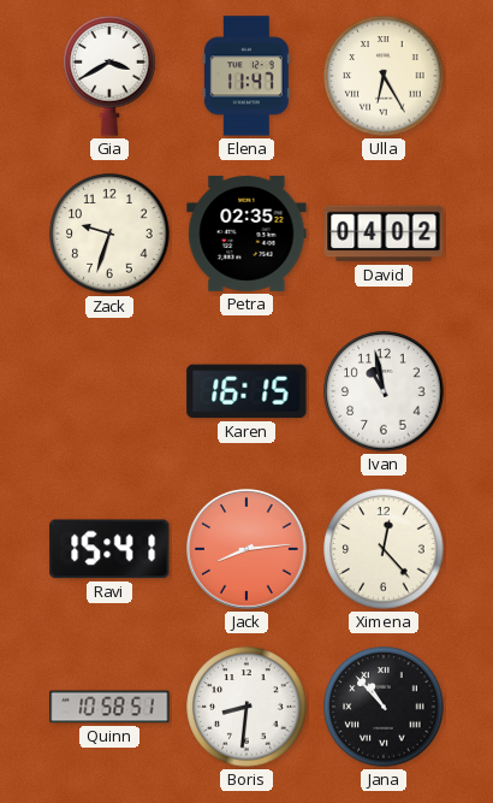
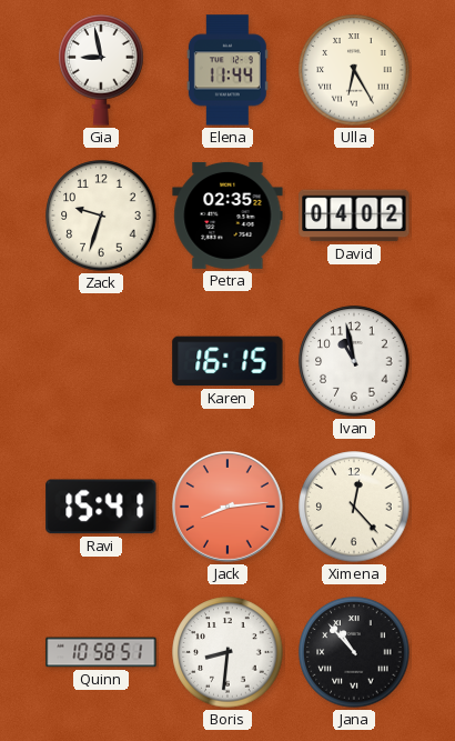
Gia: 3:40 -> 8:58
Elena: 11:47 -> 11:44
